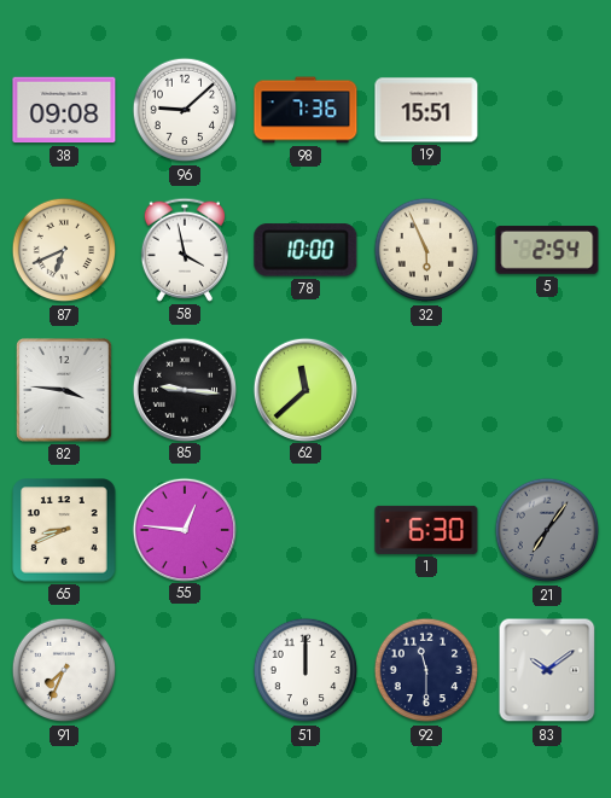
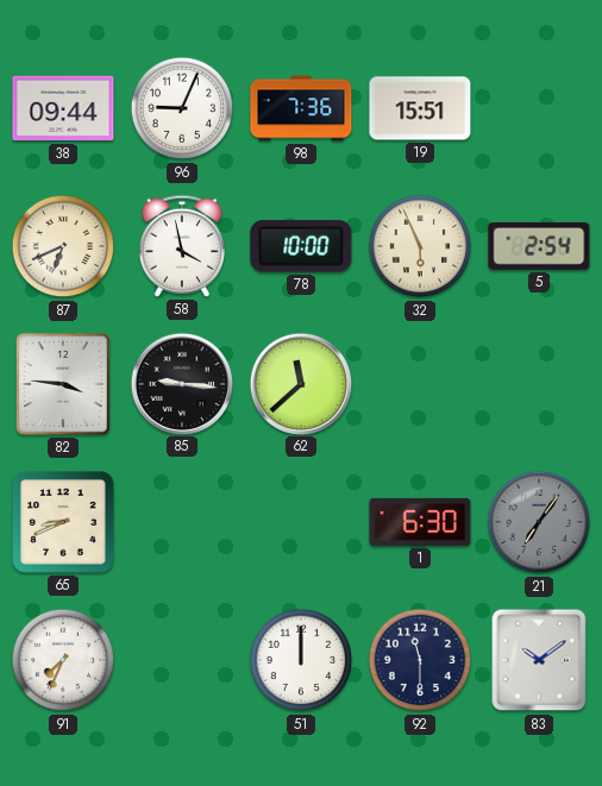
38: 09:08 -> 09:44
96: 9:08 -> 9:04
55: 12:46 -> none
